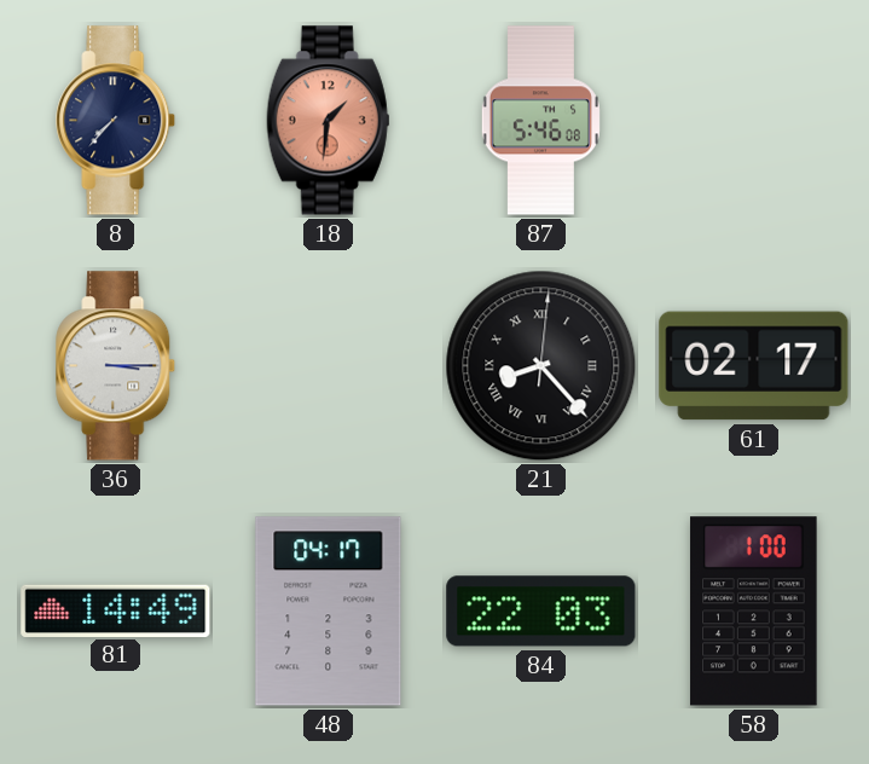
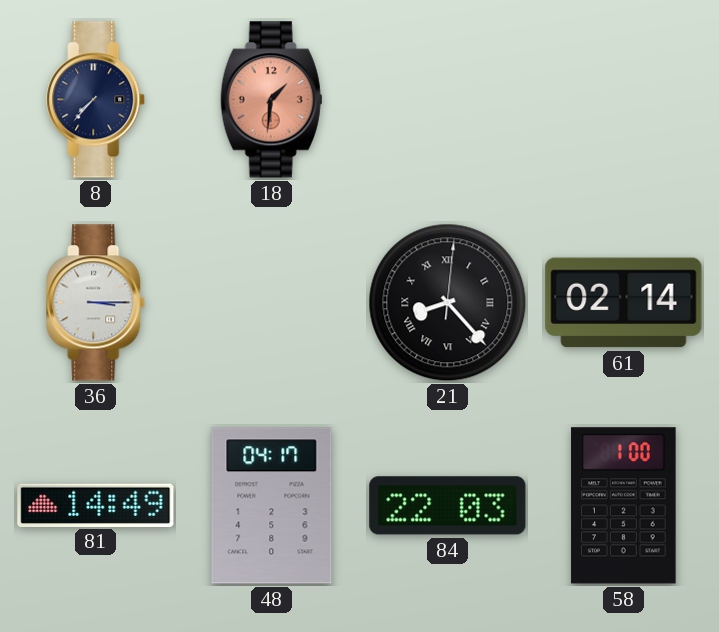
87: 5:46 -> none
61: 02:17 -> 02:14
